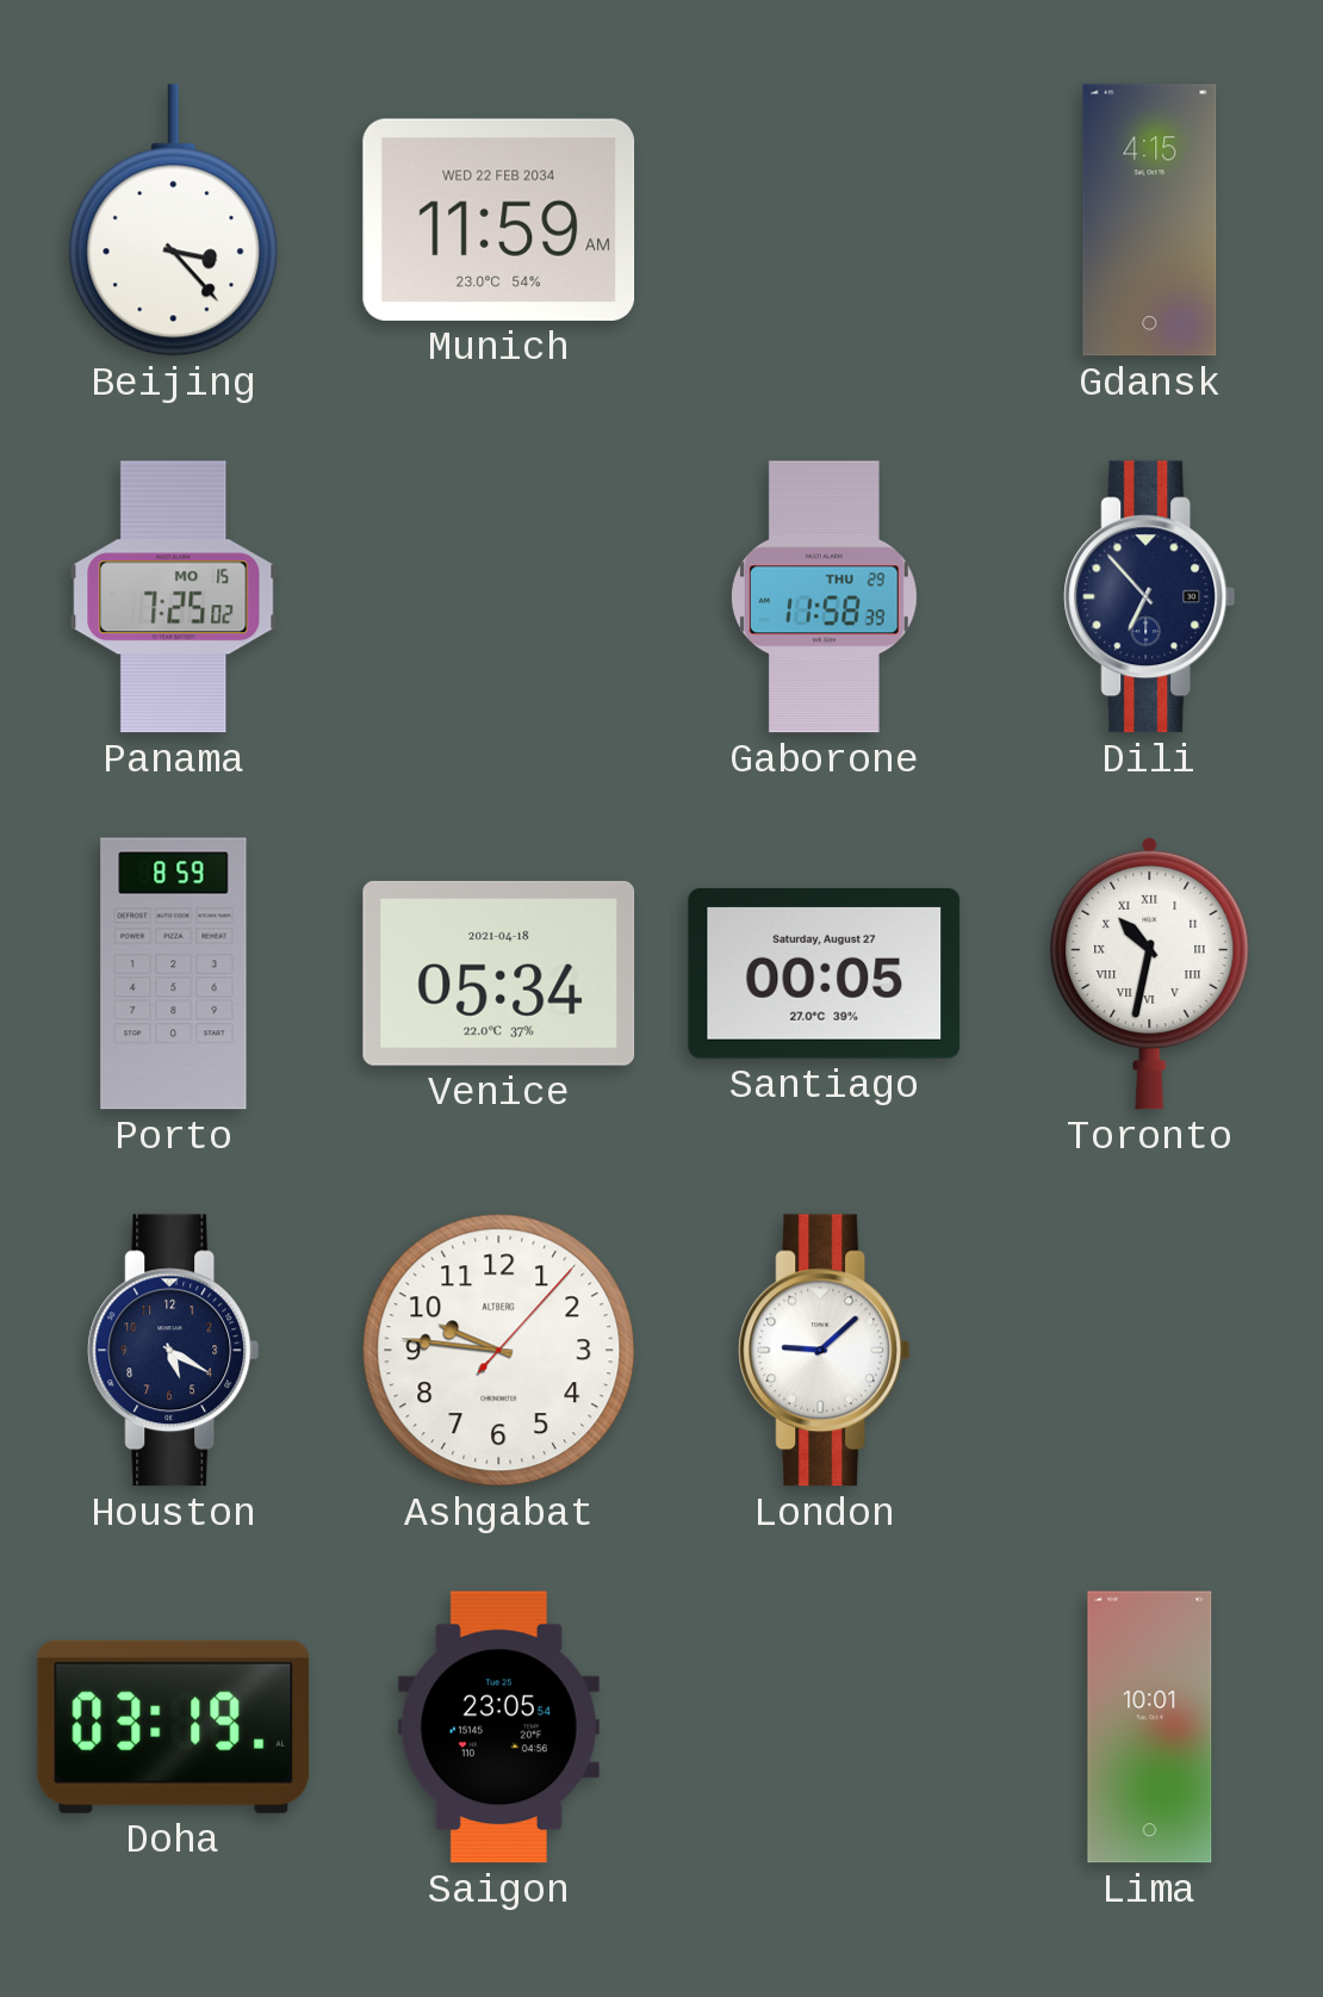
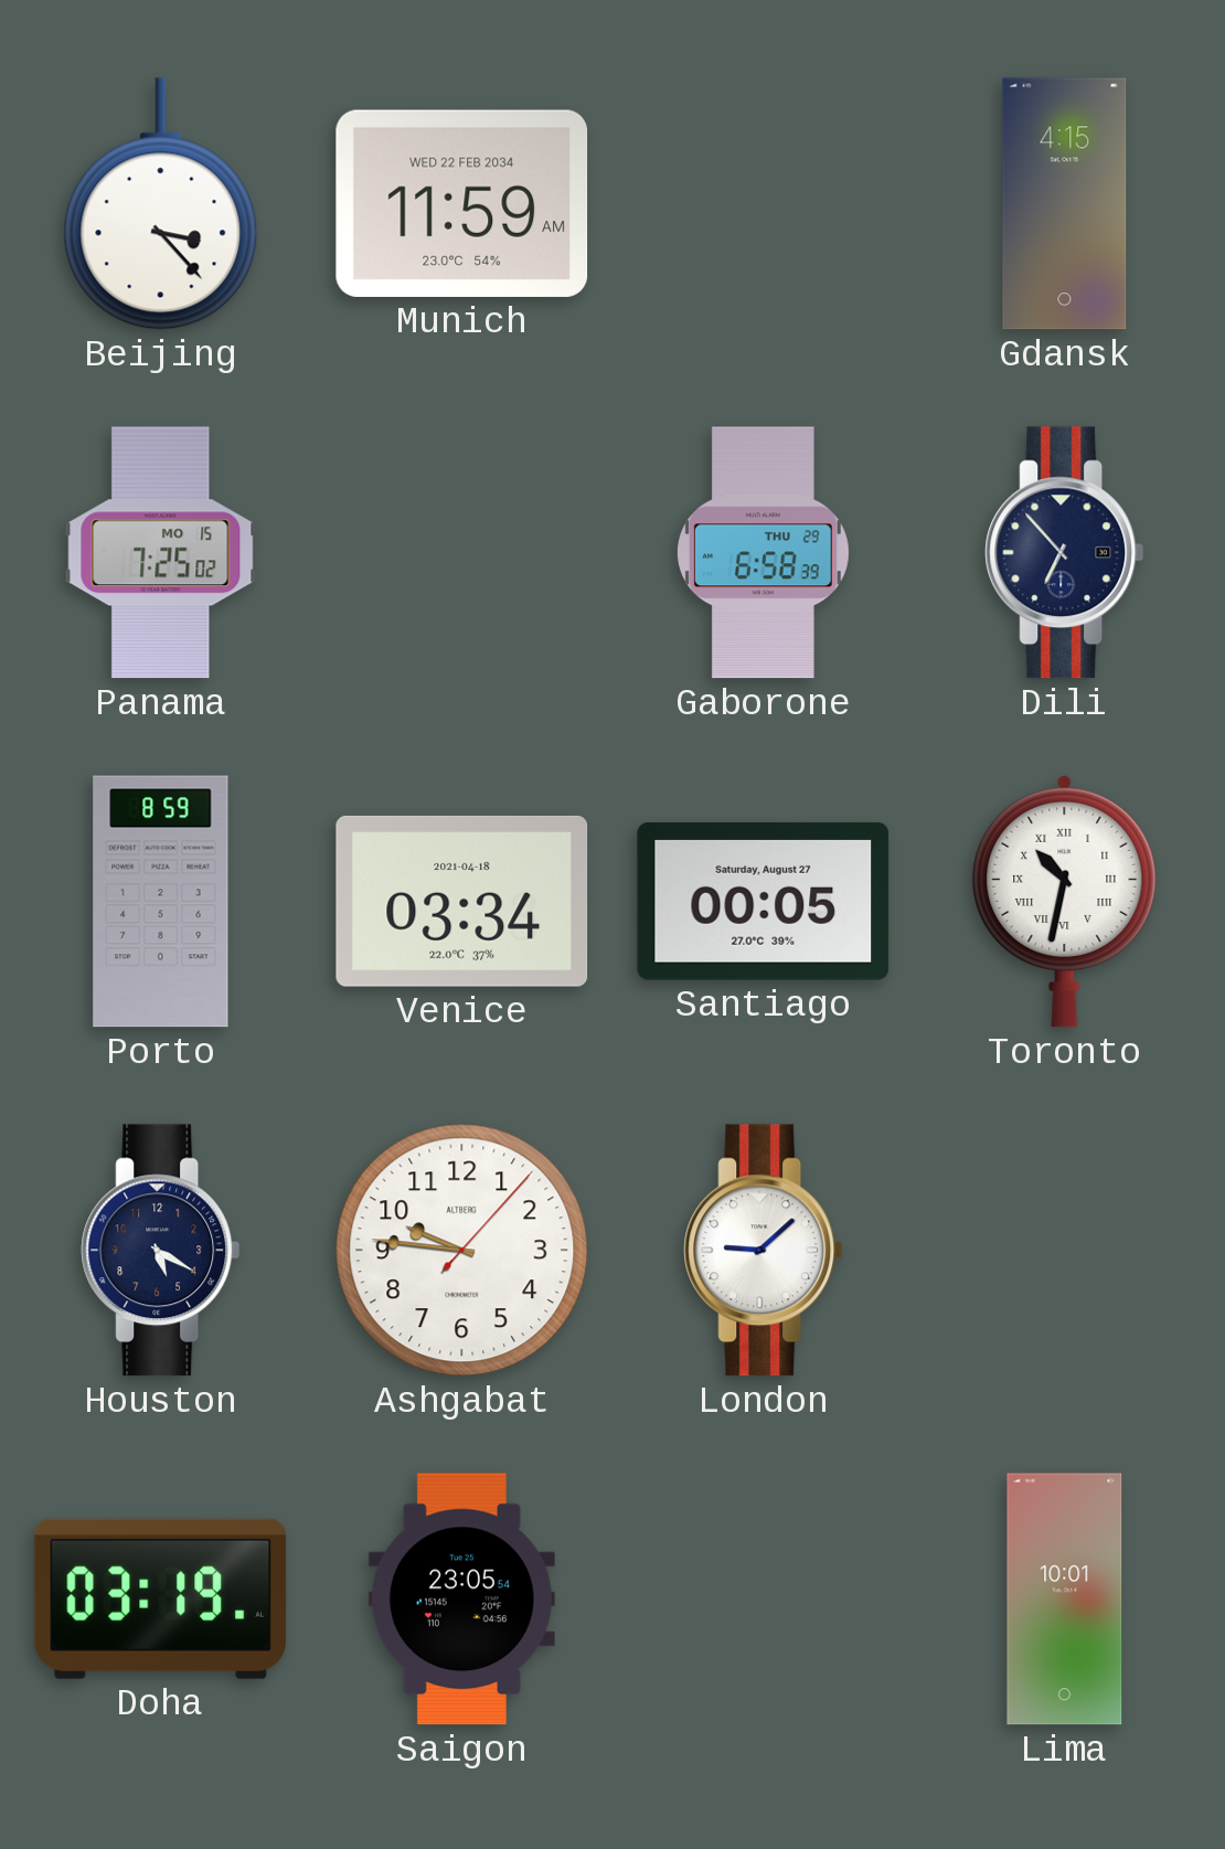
Gaborone: 11:58 -> 6:58
Venice: 05:34 -> 03:34
